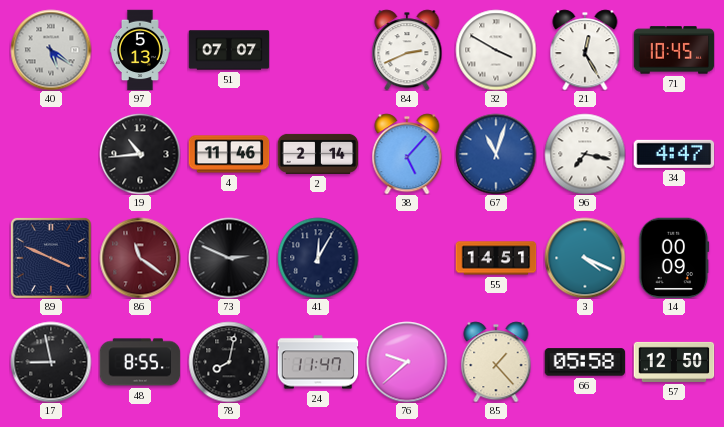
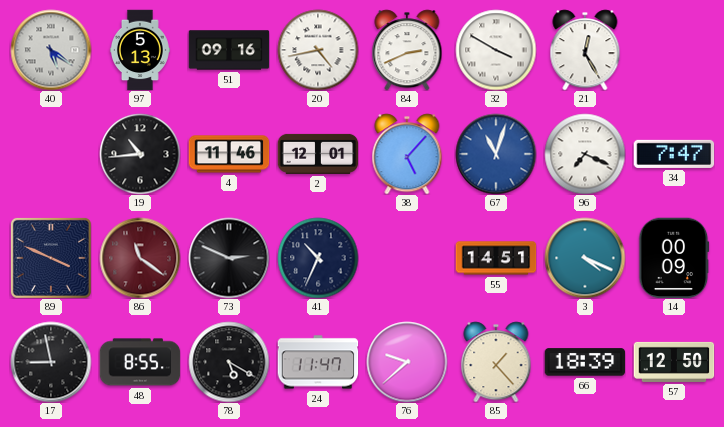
51: 07:07 -> 09:16
20: none -> 4:43
71: 10:45 -> none
2: 2:14 -> 12:01
96: 7:17 -> 7:19
34: 4:47 -> 7:47
41: 12:05 -> 10:34
78: 8:02 -> 5:20
66: 05:58 -> 18:39
